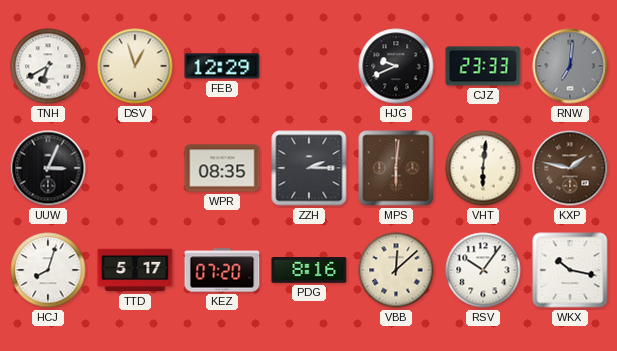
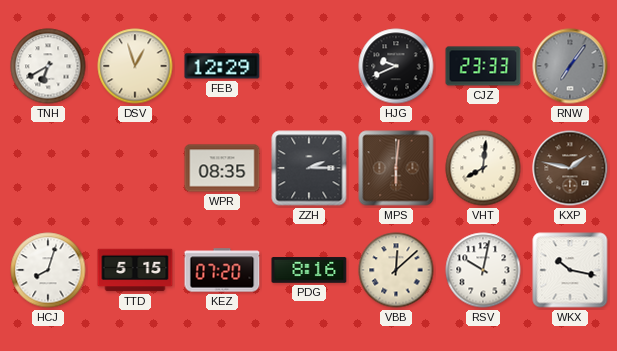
RNW: 7:01 -> 7:06
UUW: 3:04 -> none
VHT: 6:01 -> 8:01
TTD: 5:17 -> 5:15
RSV: 10:06 -> 10:02
